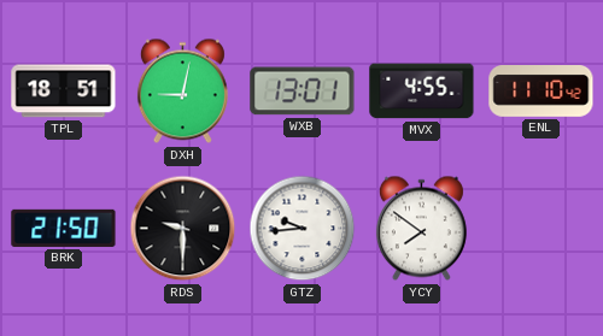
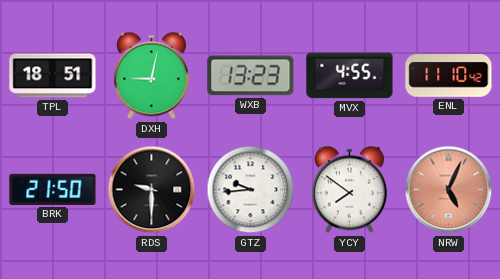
WXB: 13:01 -> 13:23
NRW: none -> 5:04
